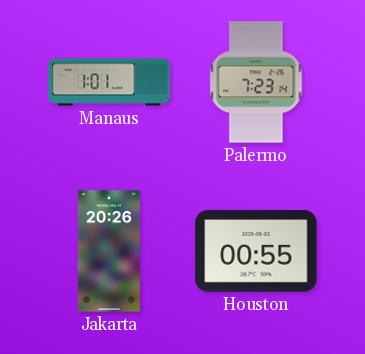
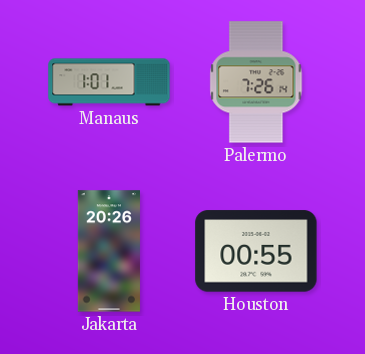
Palermo: 7:23 -> 7:26
